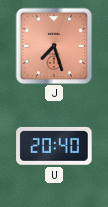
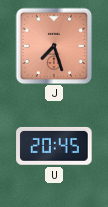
U: 20:40 -> 20:45
